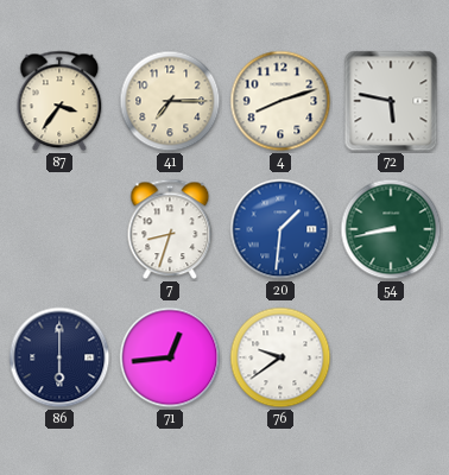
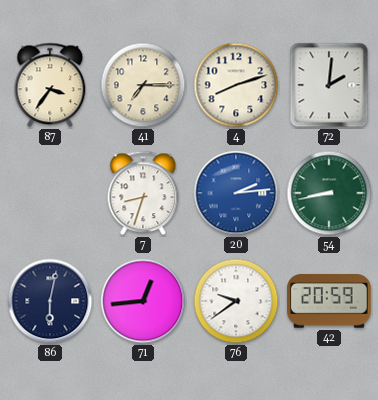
72: 5:47 -> 2:01
20: 1:31 -> 2:14
86: 6:00 -> 6:02
42: none -> 20:59
